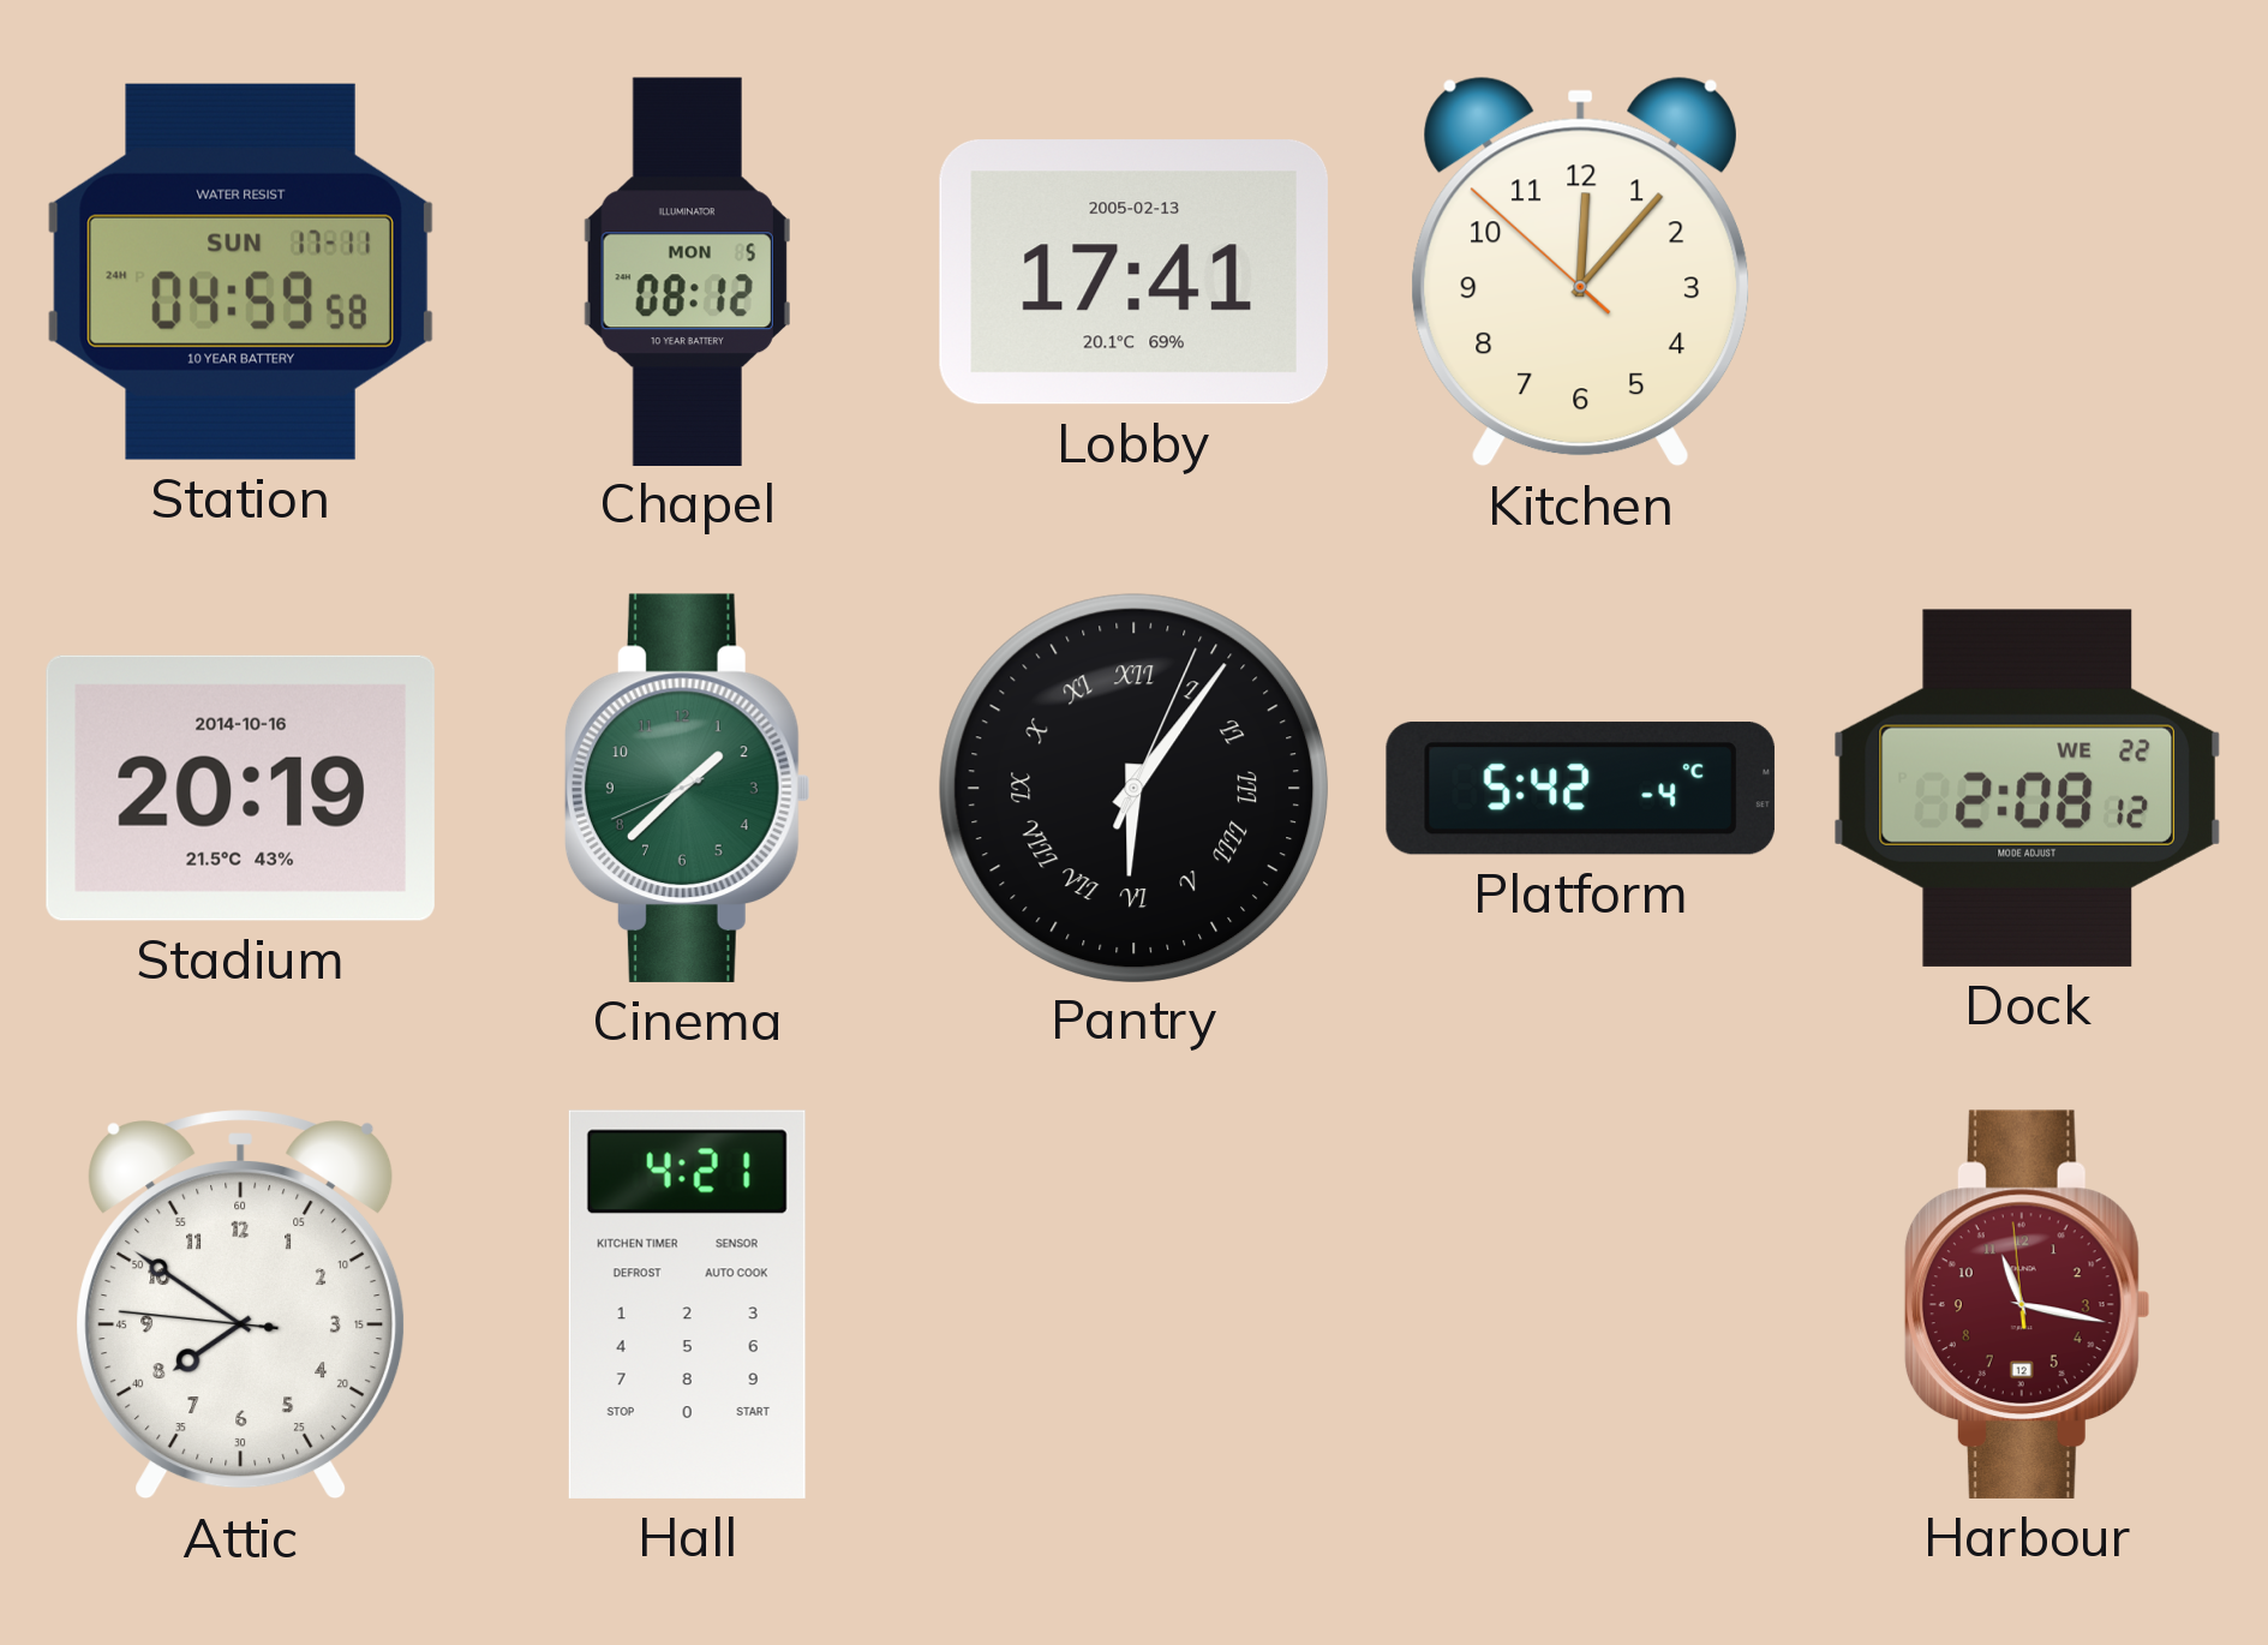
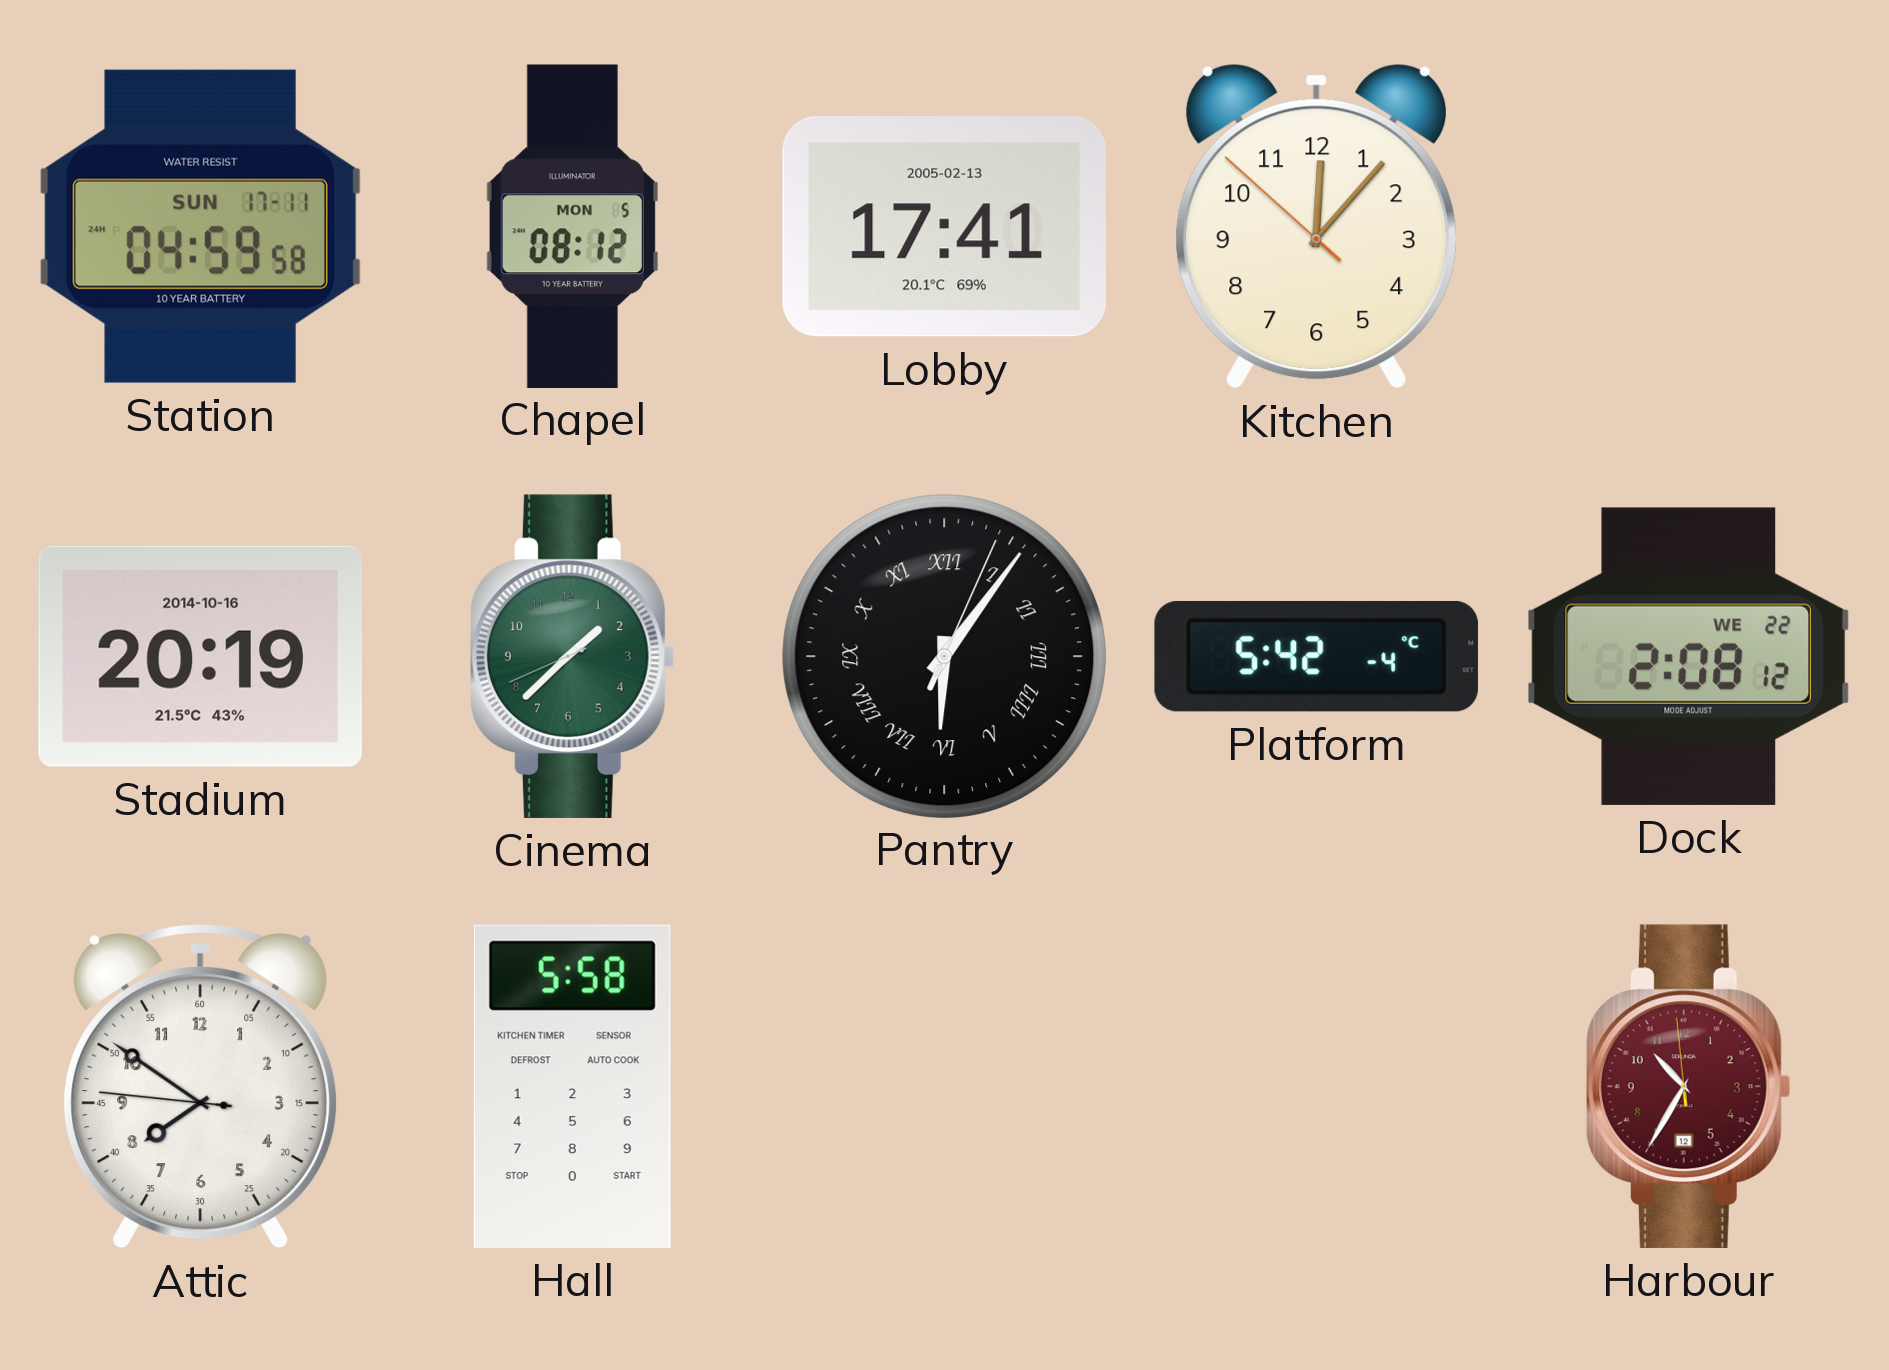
Hall: 4:21 -> 5:58
Harbour: 11:16 -> 10:34
